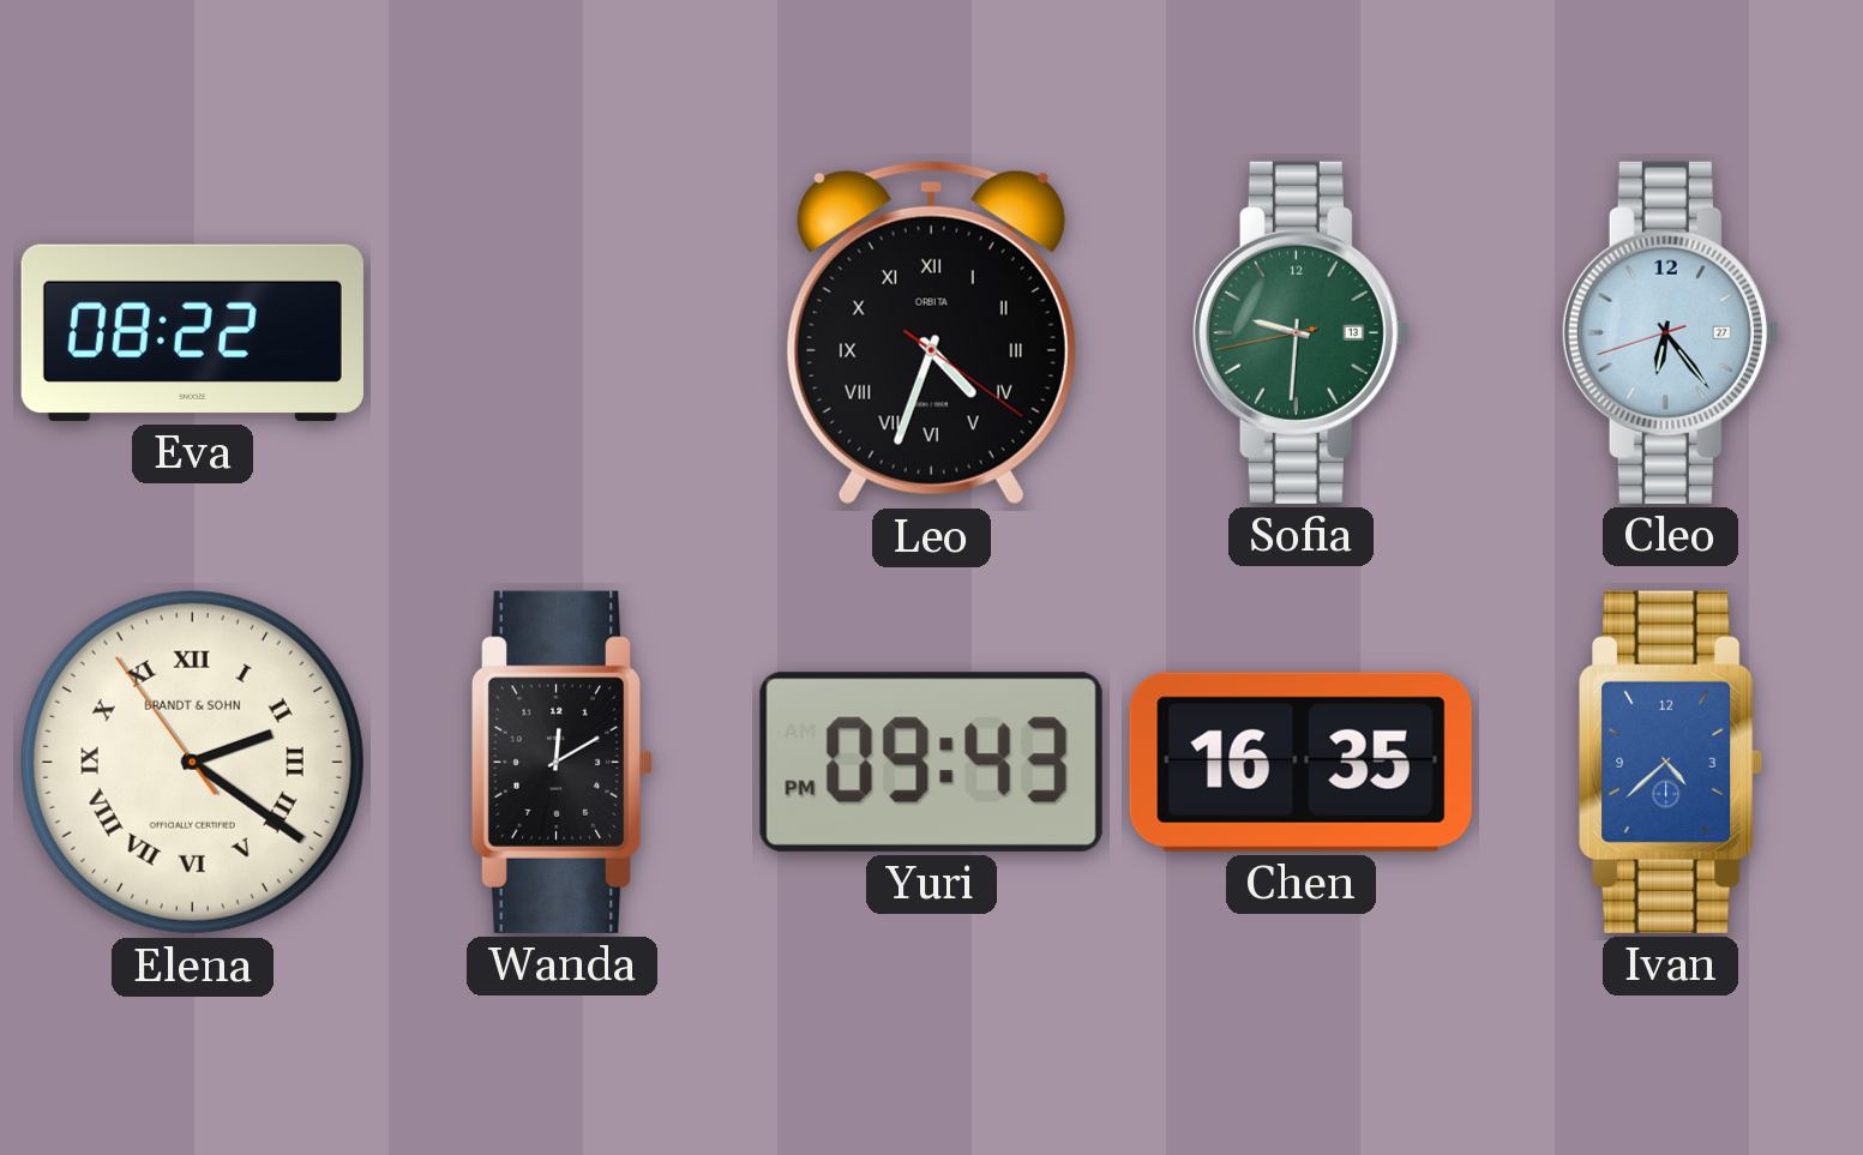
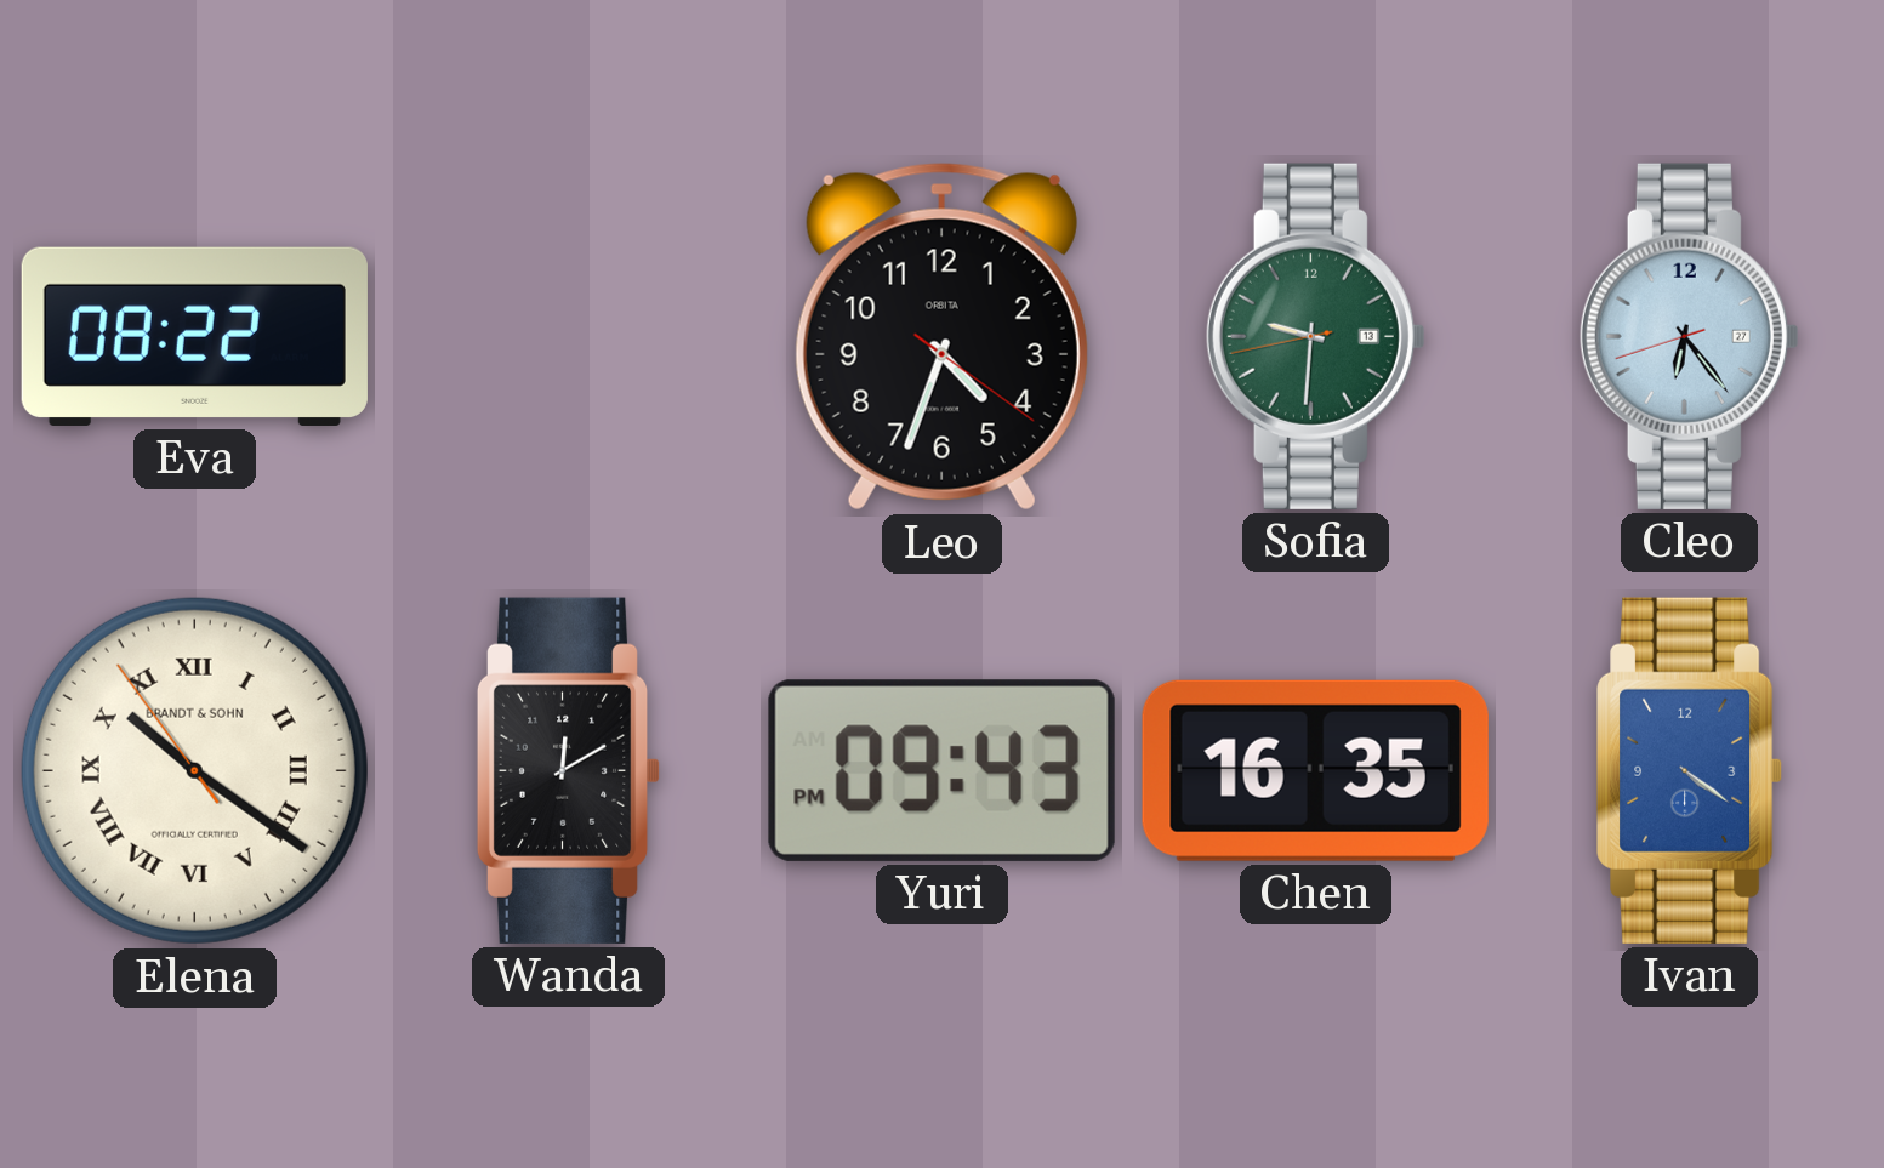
Leo numerals: Roman -> Arabic
Elena: 2:20 -> 10:20
Ivan: 4:38 -> 4:21
